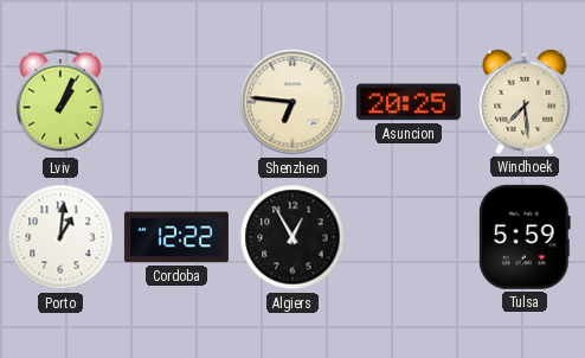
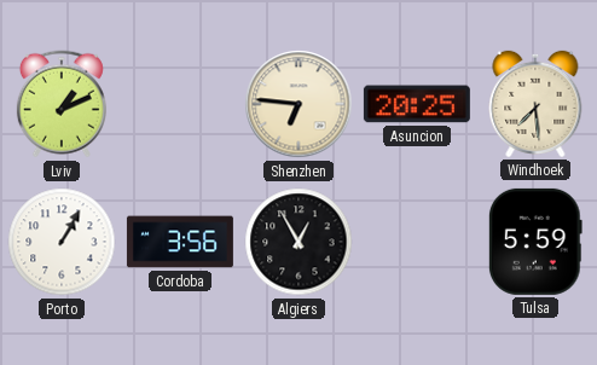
Lviv: 1:04 -> 1:11
Porto: 1:01 -> 1:05
Cordoba: 12:22 -> 3:56
